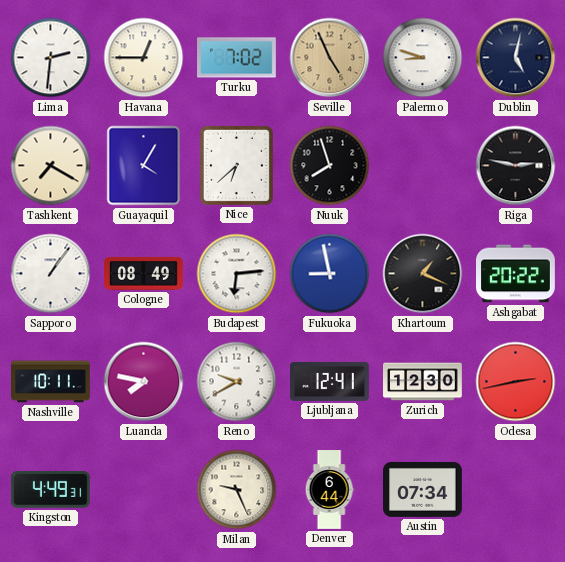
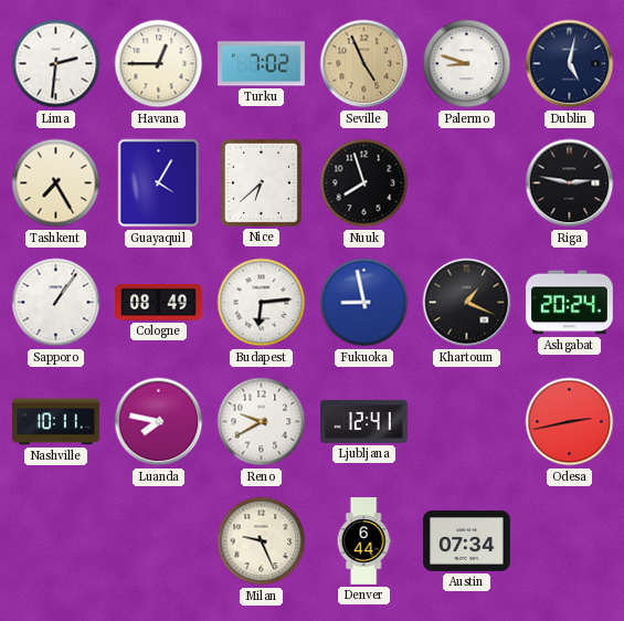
Tashkent: 7:20 -> 7:25
Ashgabat: 20:22 -> 20:24
Zurich: 12:30 -> none
Kingston: 4:49 -> none
